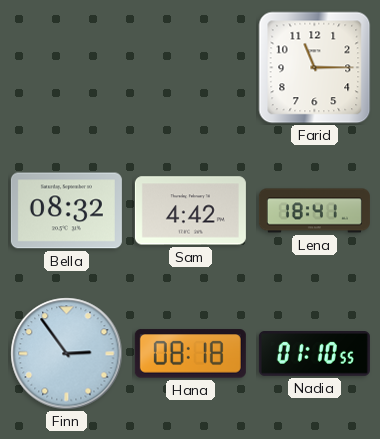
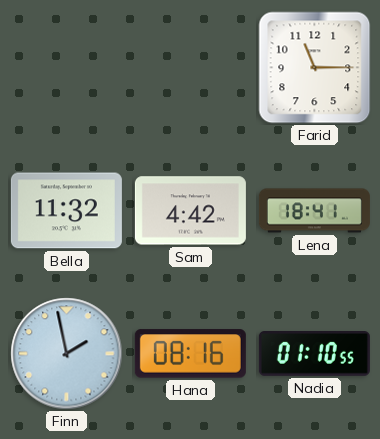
Bella: 08:32 -> 11:32
Finn: 2:54 -> 1:58
Hana: 08:18 -> 08:16
